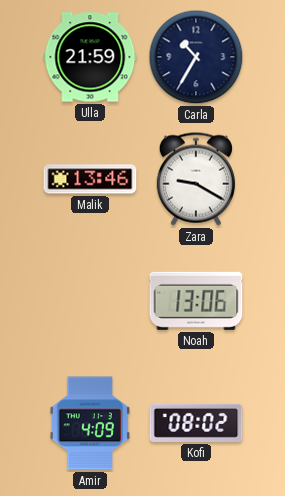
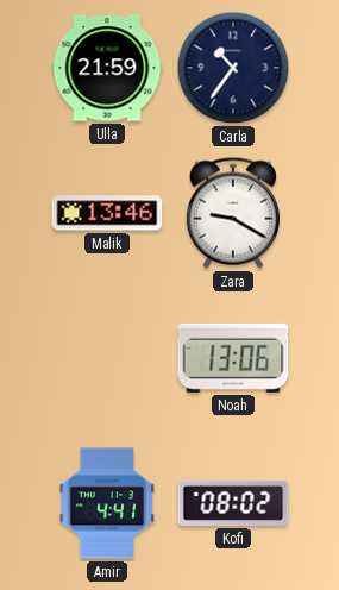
Carla: 10:35 -> 10:36
Amir: 4:09 -> 4:41
